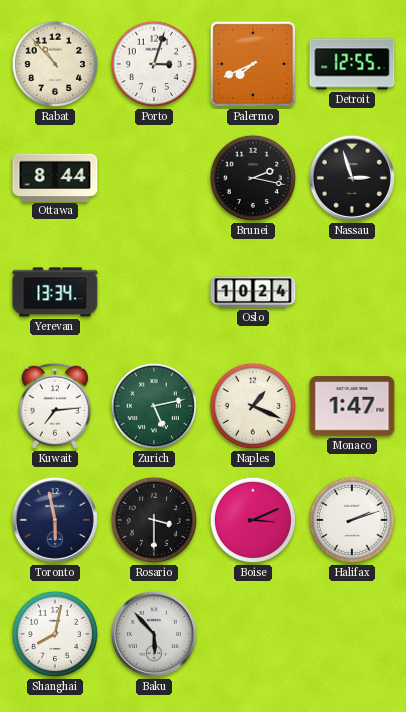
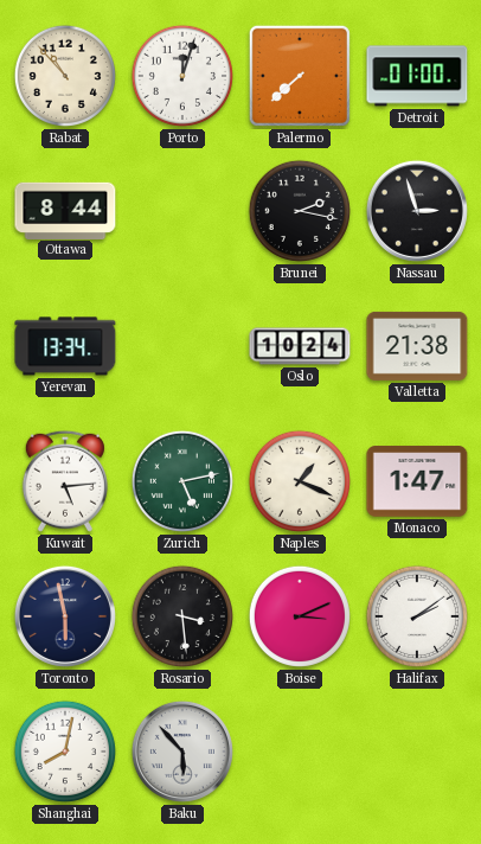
Porto: 3:03 -> 12:03
Palermo: 7:41 -> 7:38
Detroit: 12:55 -> 01:00
Valletta: none -> 21:38
Kuwait: 7:14 -> 5:14
Rosario: 3:30 -> 3:29
Halifax: 2:12 -> 2:09
